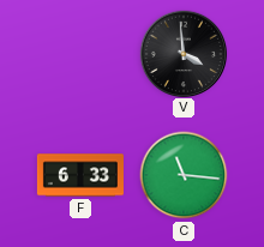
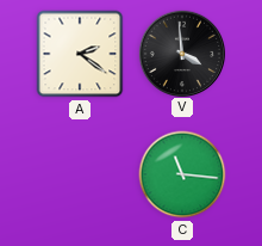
A: none -> 2:21
F: 6:33 -> none
